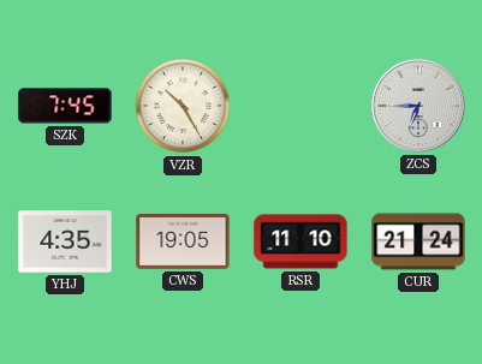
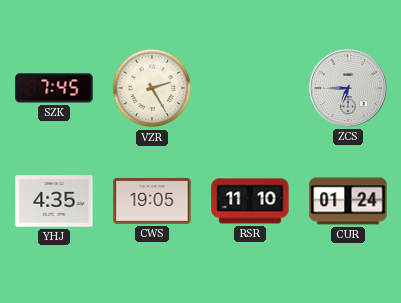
VZR: 10:25 -> 2:25
CUR: 21:24 -> 01:24
